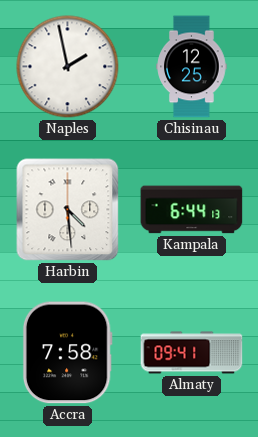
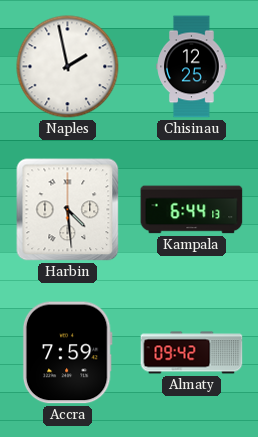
Accra: 7:58 -> 7:59
Almaty: 09:41 -> 09:42
